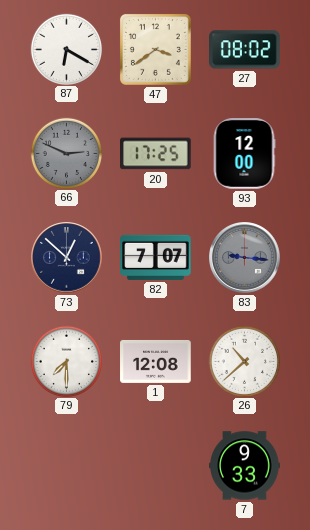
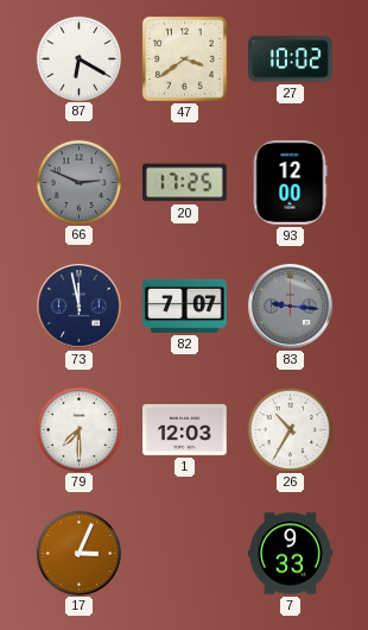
27: 08:02 -> 10:02
73: 12:52 -> 11:58
1: 12:08 -> 12:03
26: 10:38 -> 10:35
17: none -> 3:04
